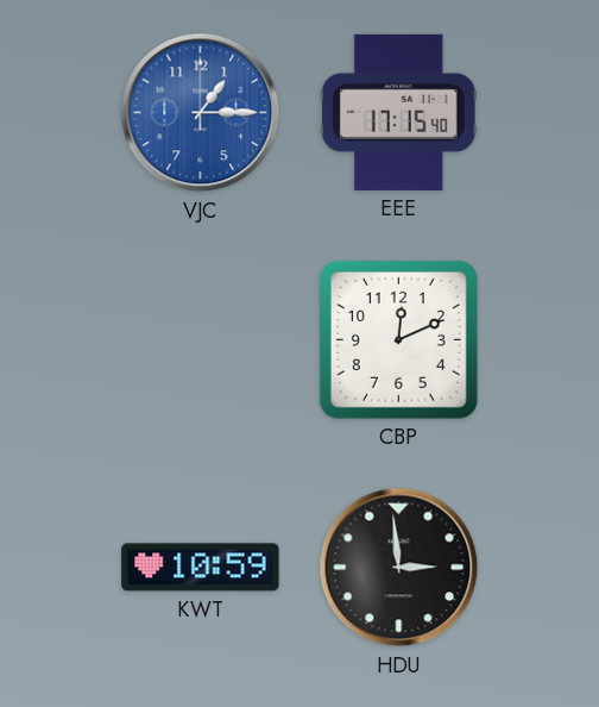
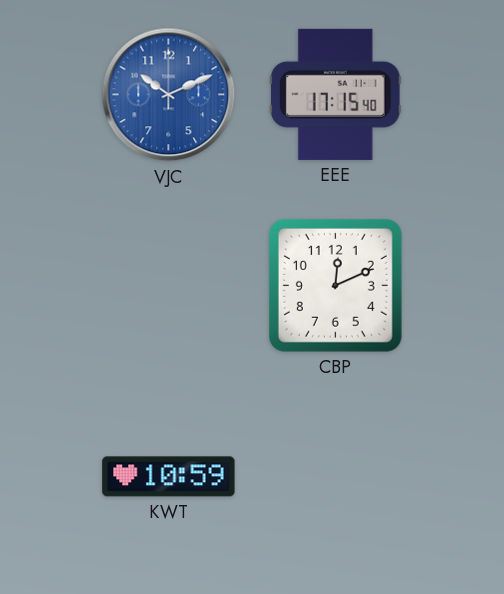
VJC: 1:15 -> 10:11
HDU: 2:59 -> none
